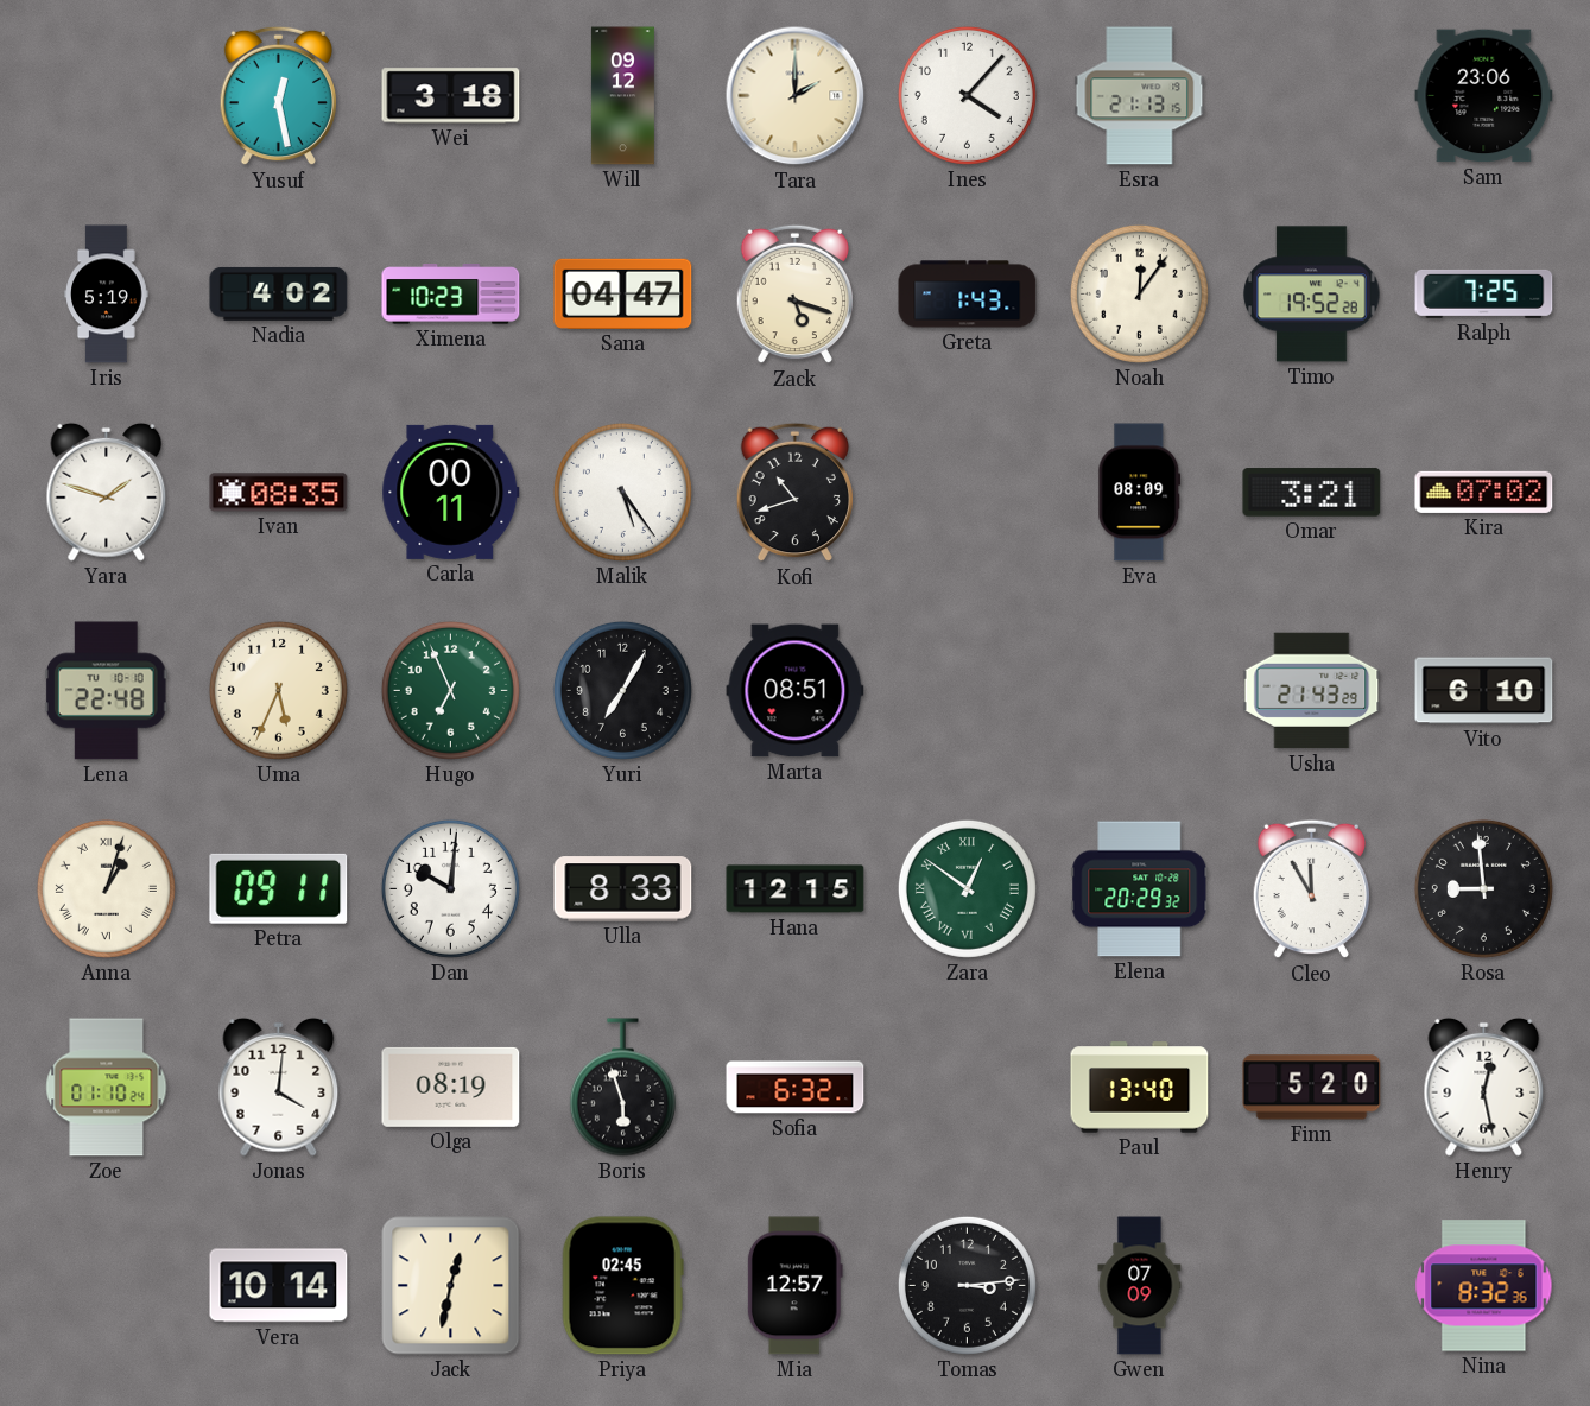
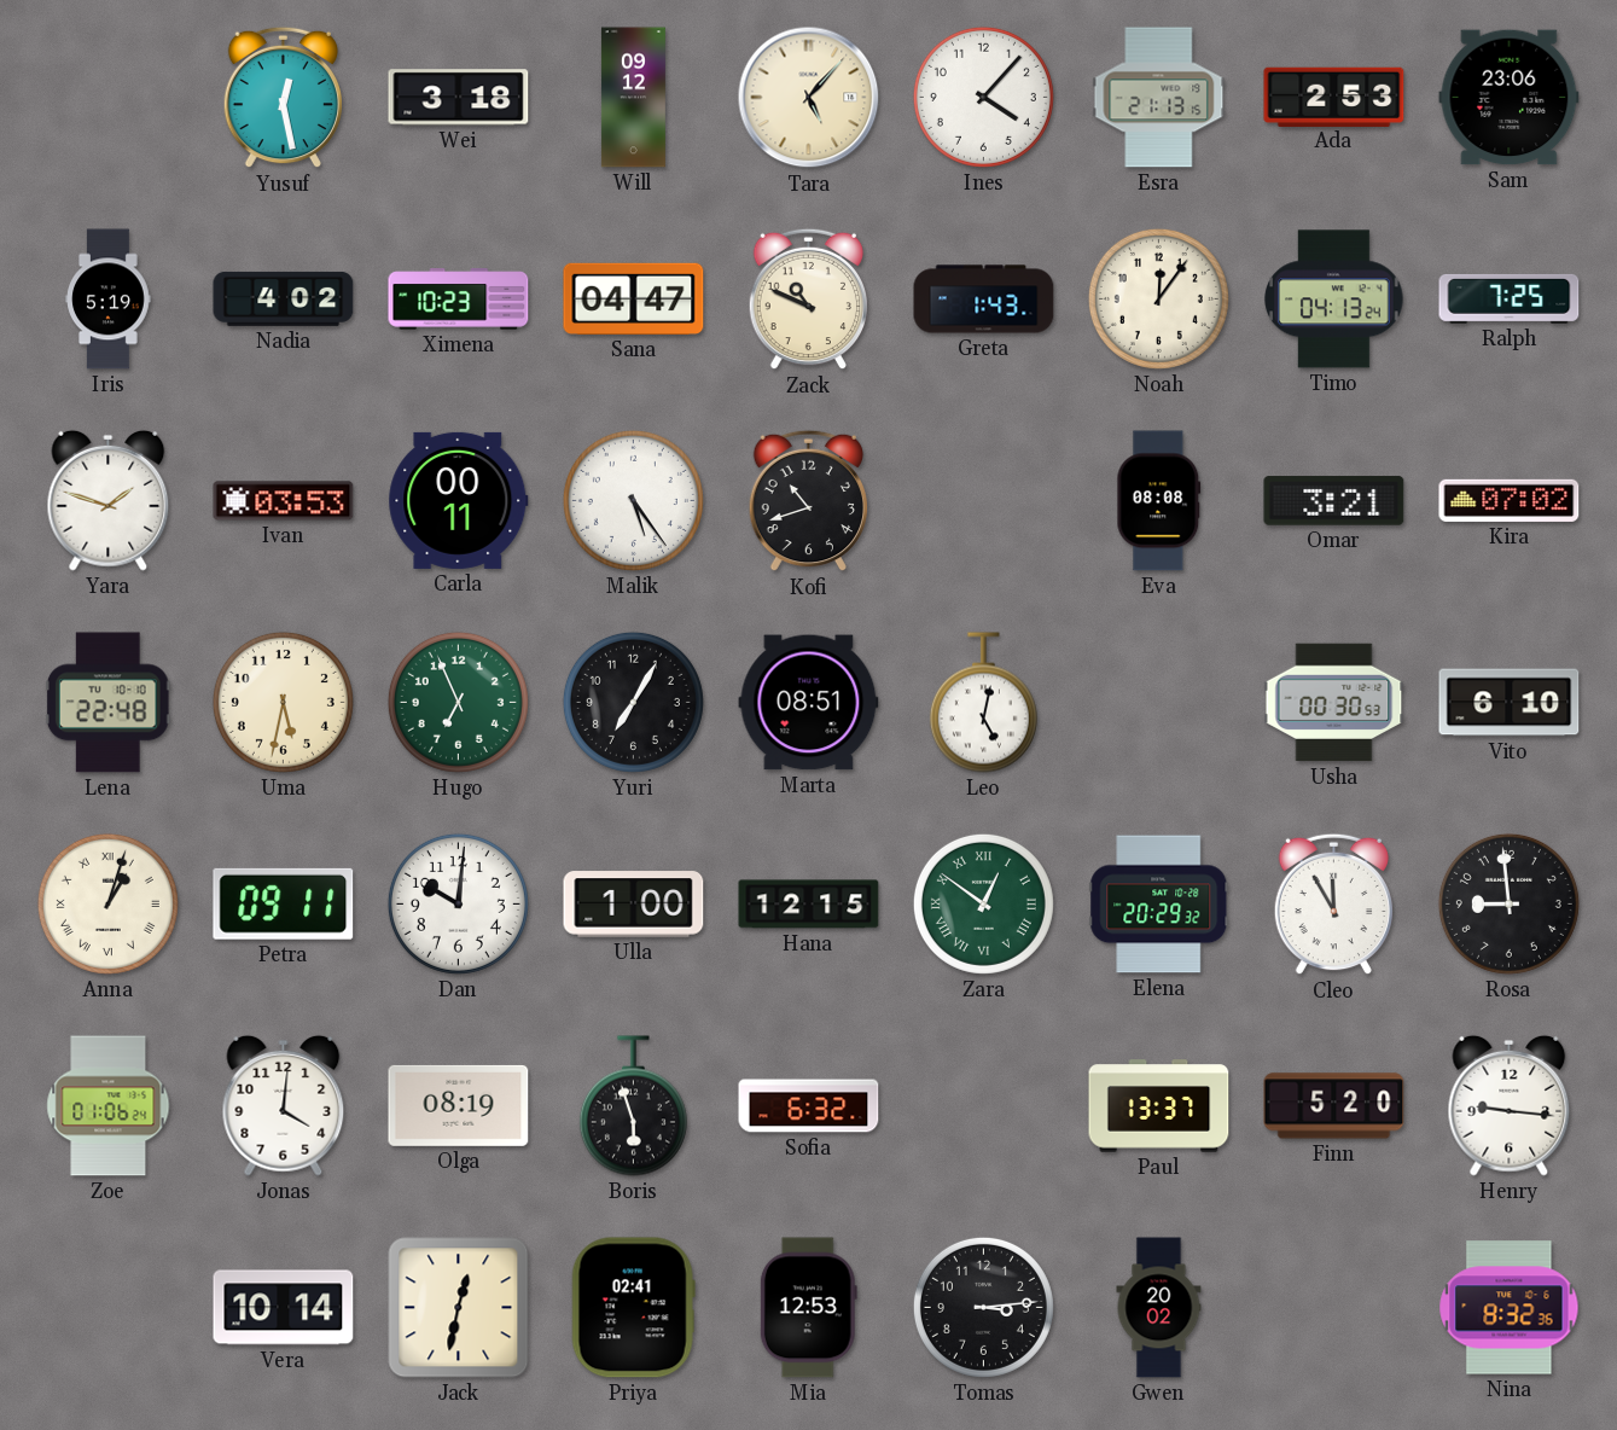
Tara: 2:00 -> 5:07
Ada: none -> 2:53
Zack: 5:18 -> 10:49
Timo: 19:52 -> 04:13
Ivan: 08:35 -> 03:53
Eva: 08:09 -> 08:08
Uma: 5:34 -> 5:32
Leo: none -> 5:02
Usha: 21:43 -> 00:30
Ulla: 8:33 -> 1:00
Zoe: 01:10 -> 01:06
Paul: 13:40 -> 13:37
Henry: 12:28 -> 9:16
Priya: 02:45 -> 02:41
Mia: 12:57 -> 12:53
Gwen: 07:09 -> 20:02
